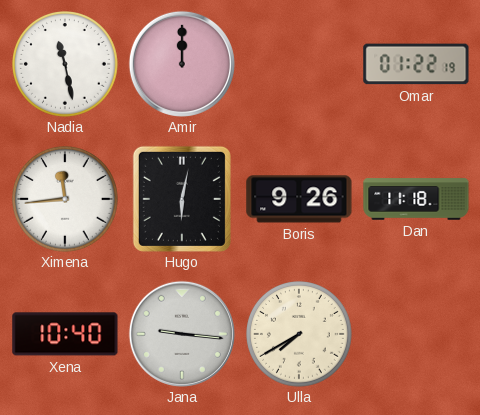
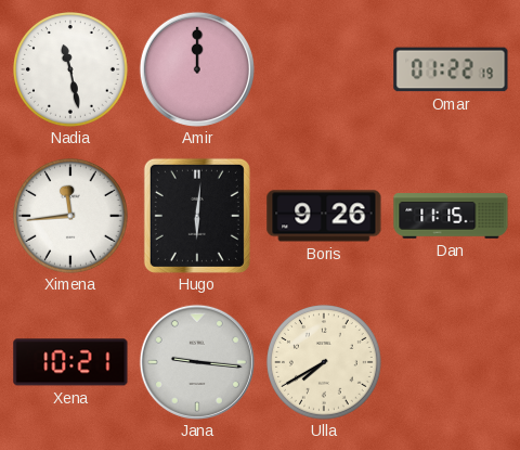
Hugo: 6:02 -> 6:01
Dan: 11:18 -> 11:15
Xena: 10:40 -> 10:21
